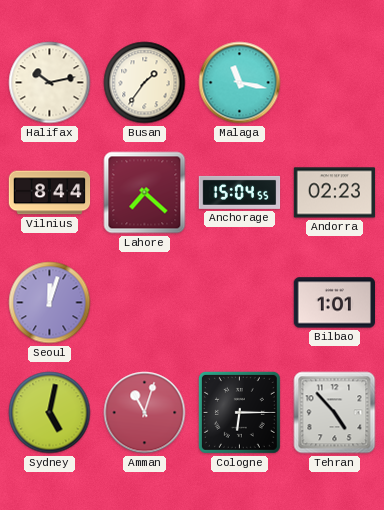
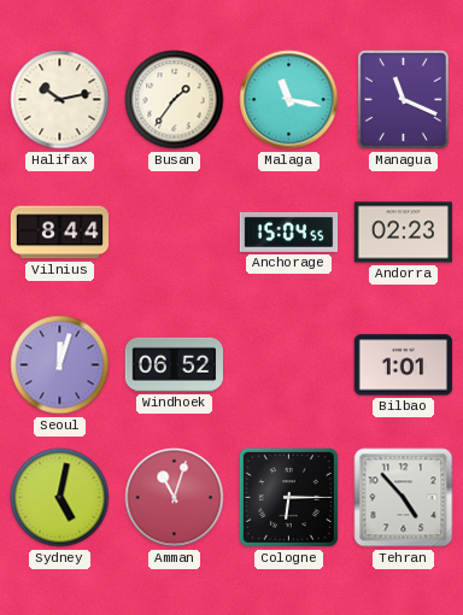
Managua: none -> 11:19
Lahore: 7:22 -> none
Windhoek: none -> 06:52
